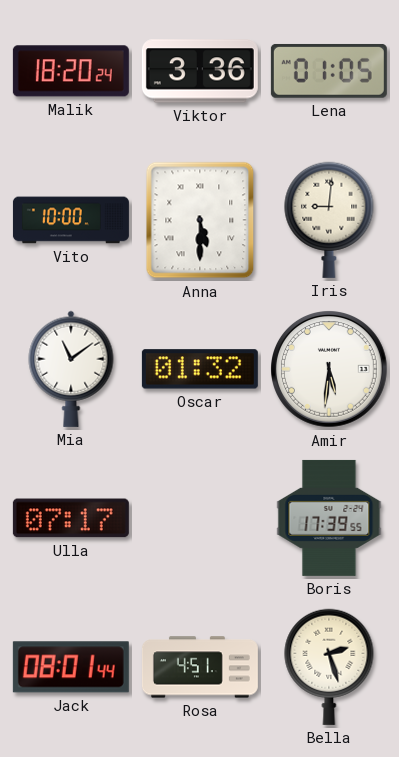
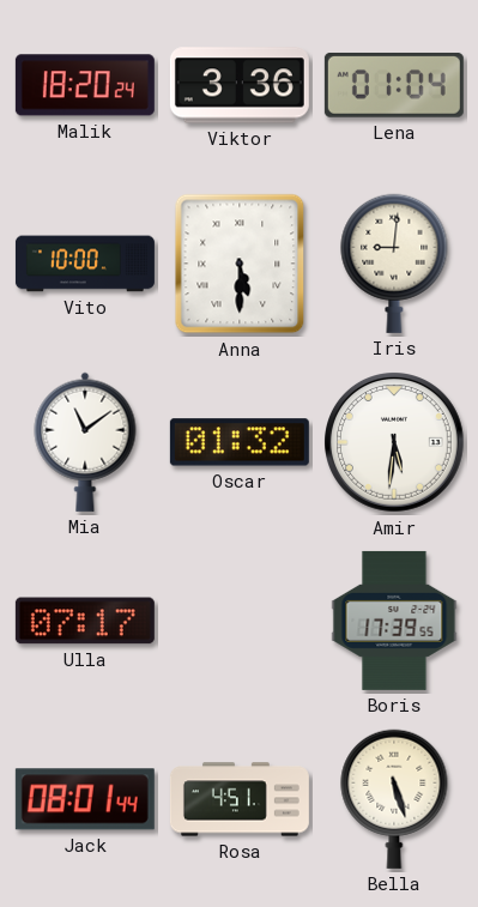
Lena: 01:05 -> 01:04
Bella: 2:27 -> 5:27
